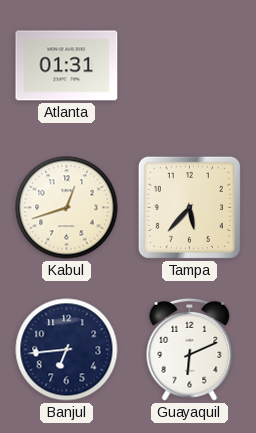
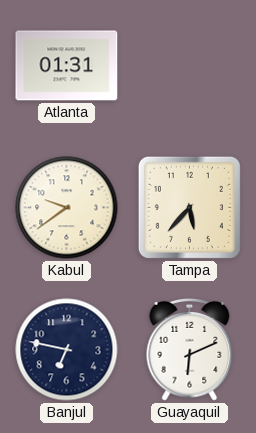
Kabul: 12:42 -> 9:39
Banjul: 6:44 -> 6:47
